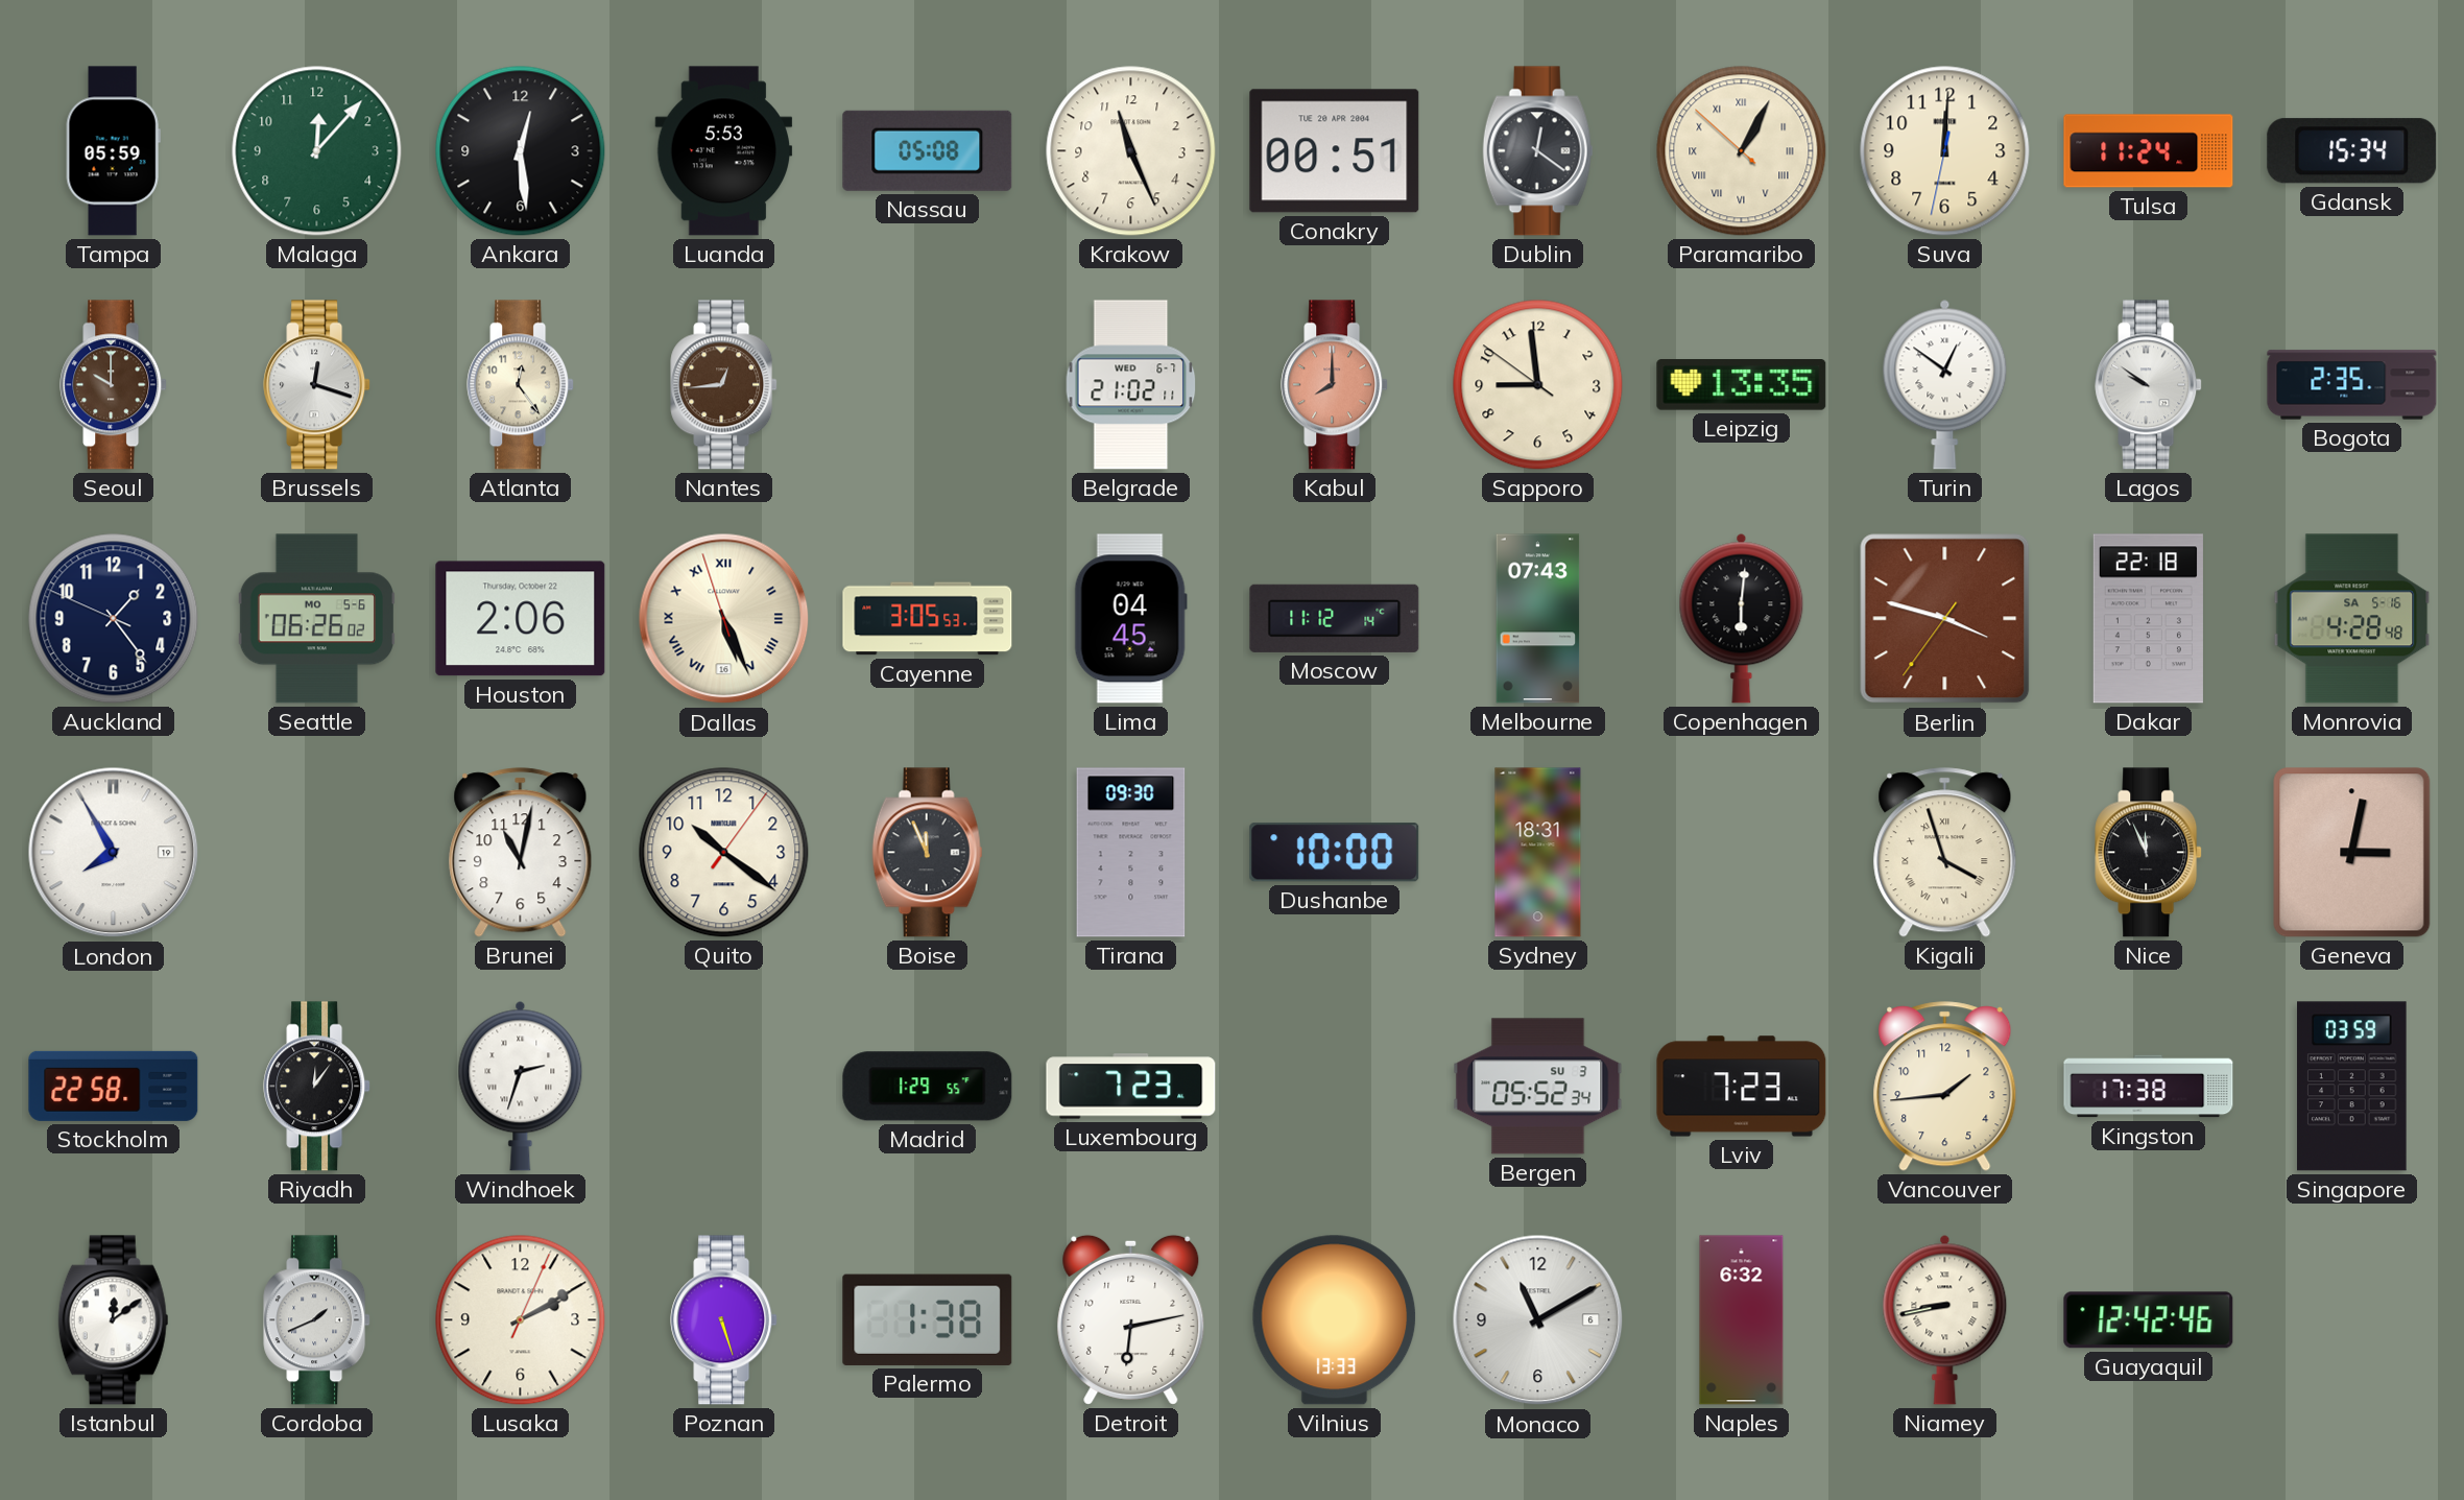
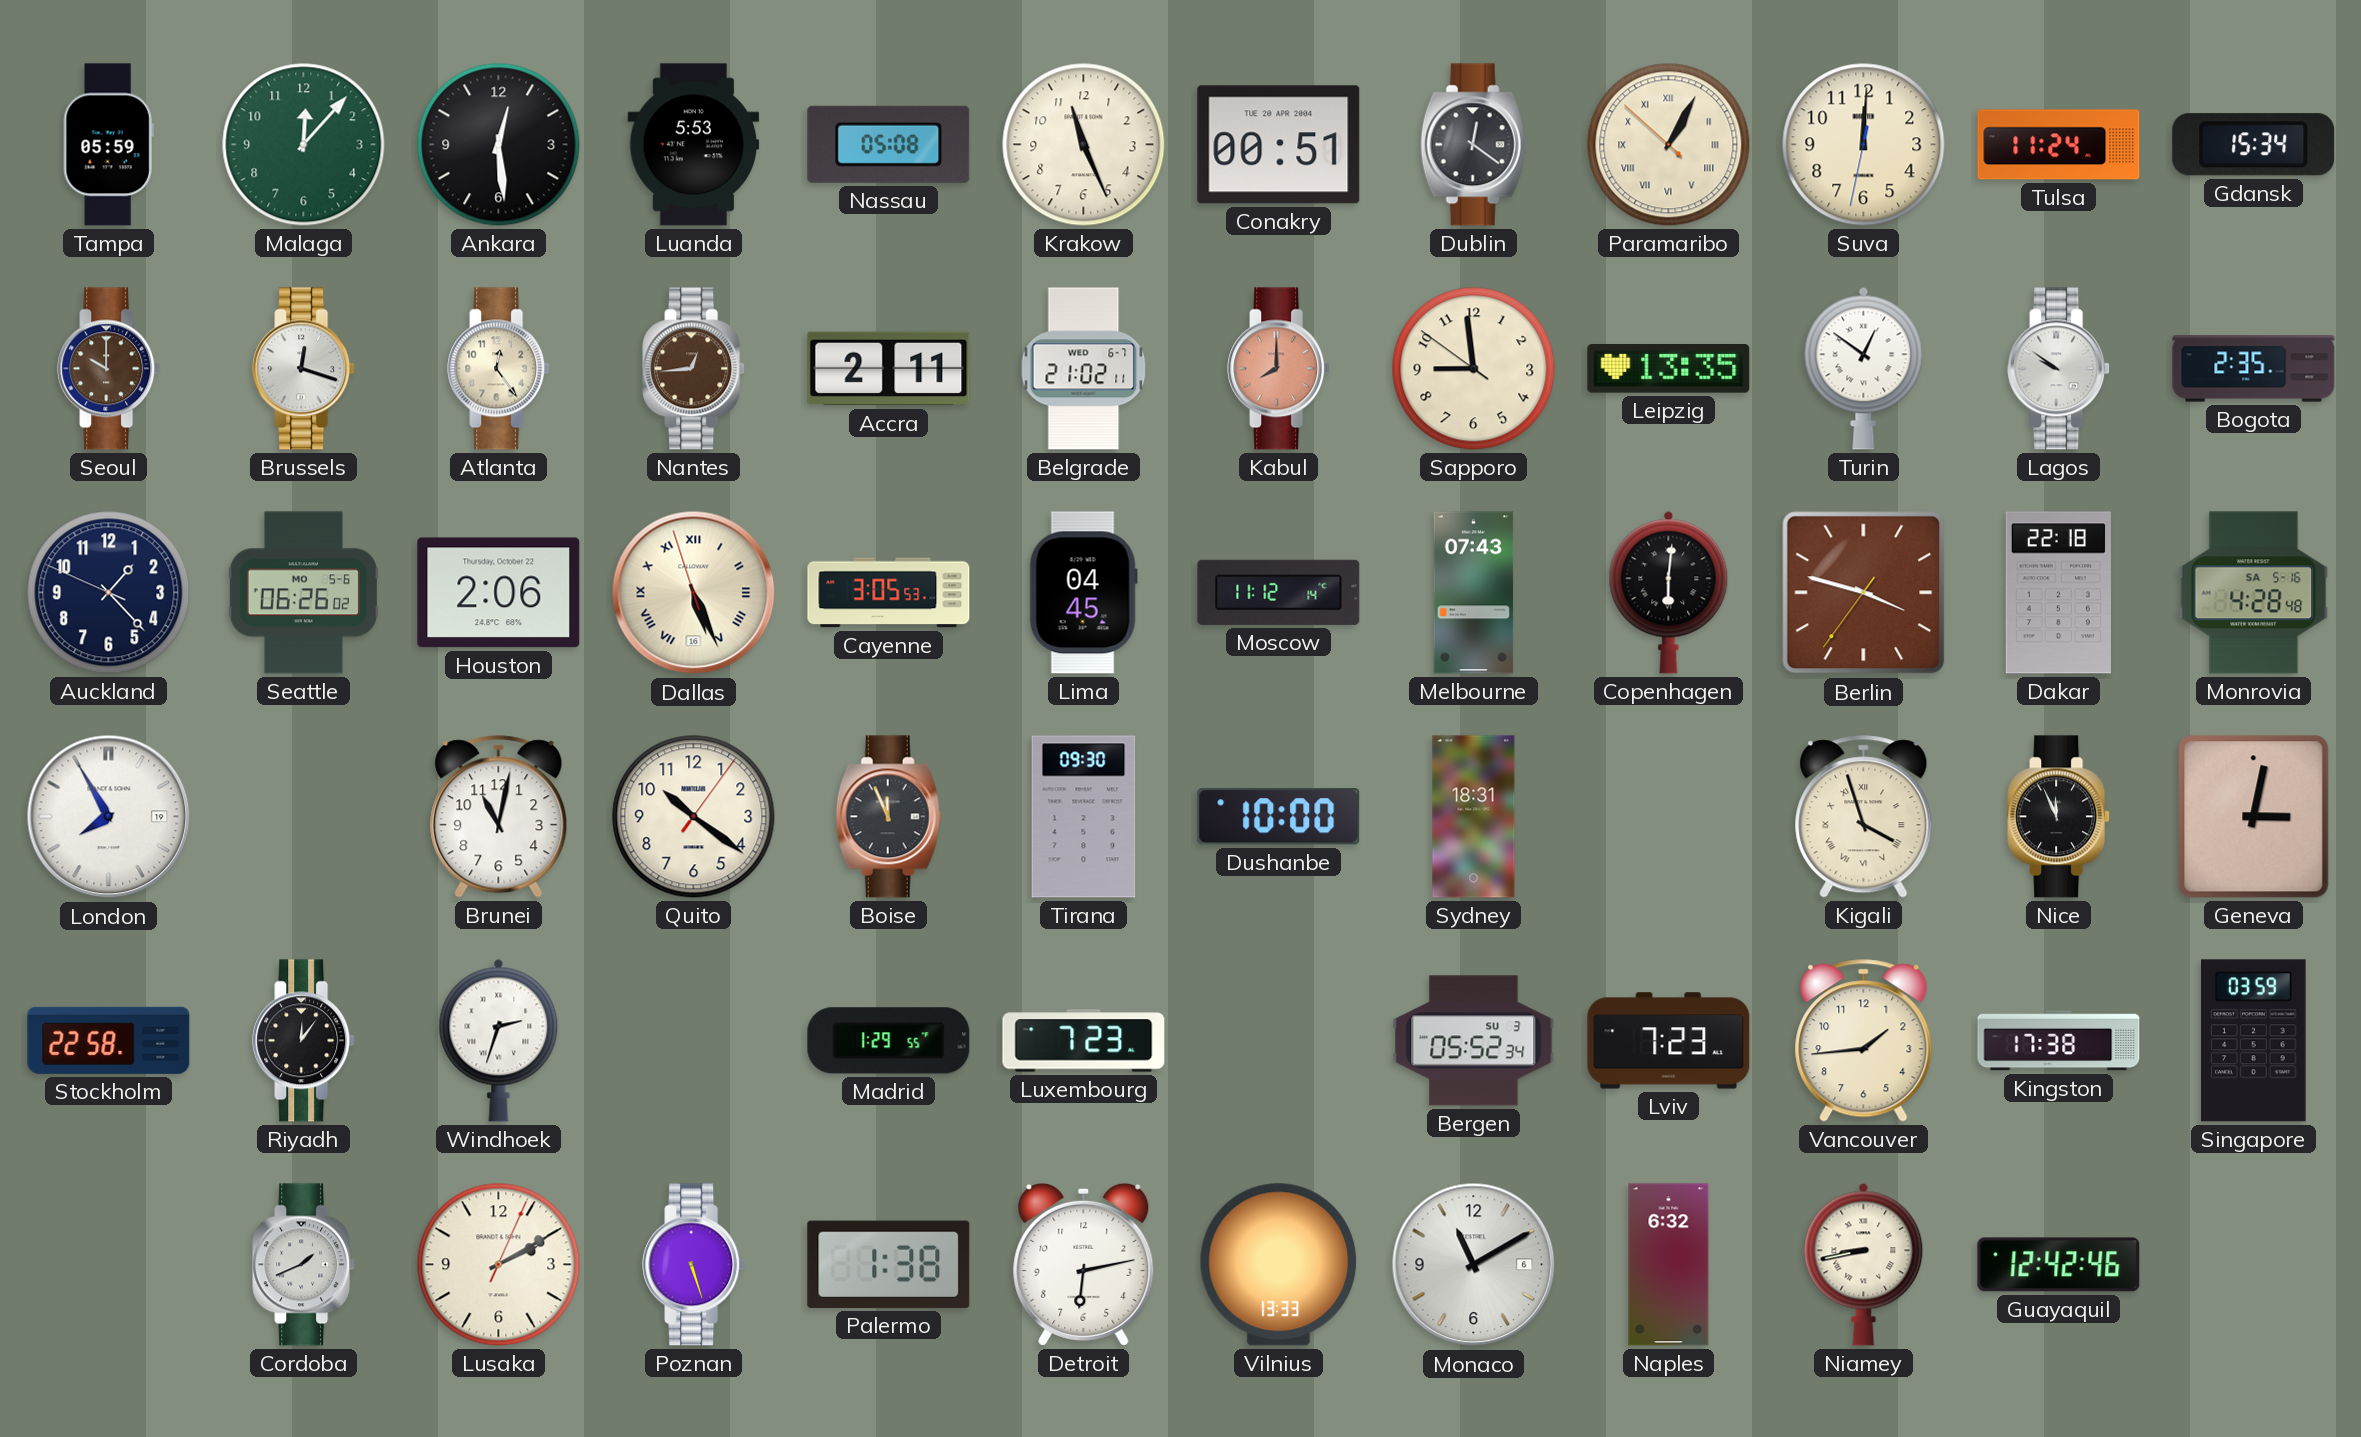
Accra: none -> 2:11
Auckland: 1:23 -> 1:22
Istanbul: 12:09 -> none
